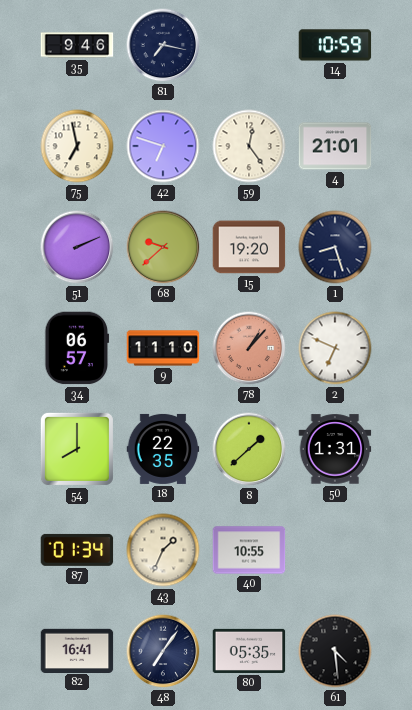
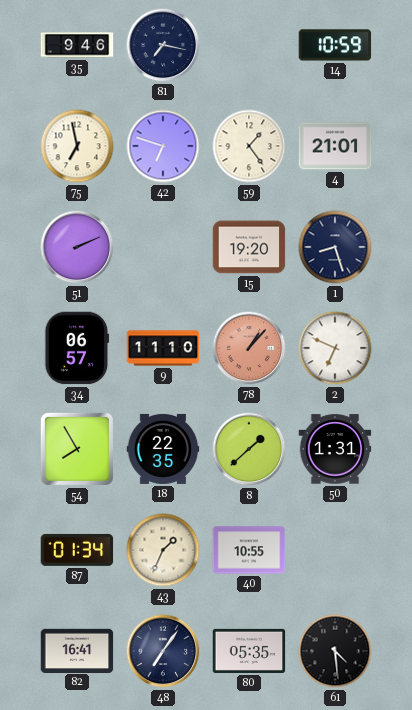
59: 12:24 -> 1:24
68: 9:38 -> none
54: 8:00 -> 7:55
